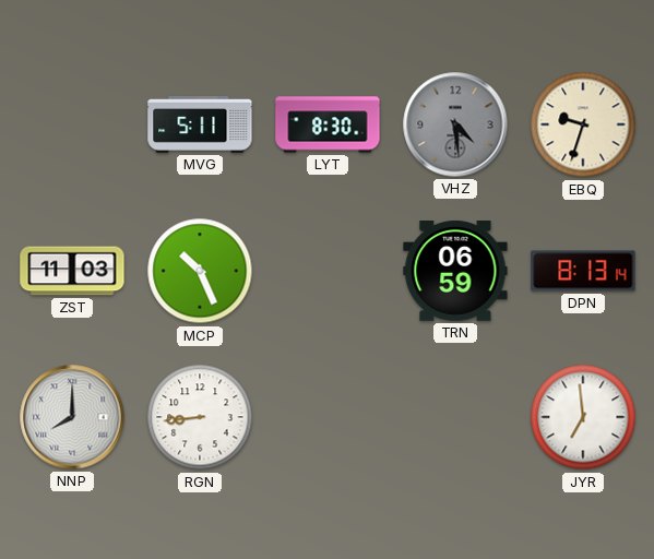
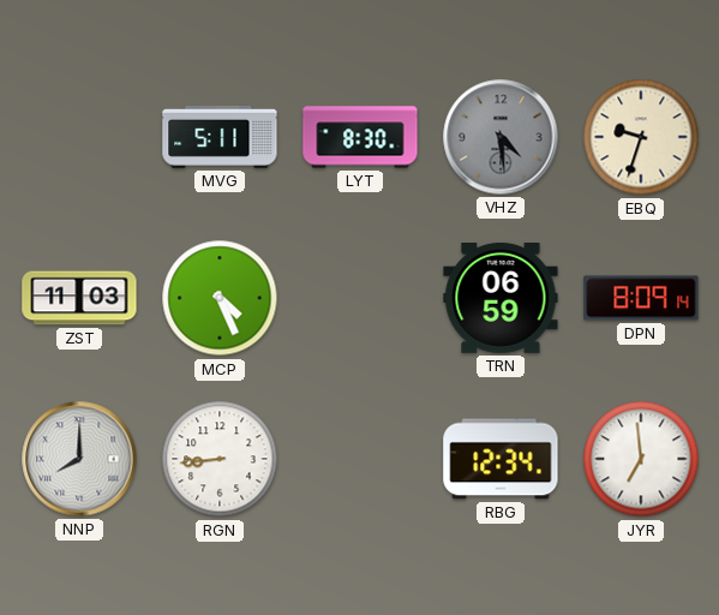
MCP: 10:26 -> 4:26
DPN: 8:13 -> 8:09
RBG: none -> 12:34
